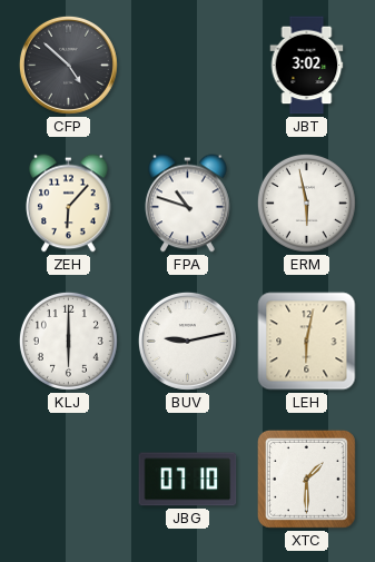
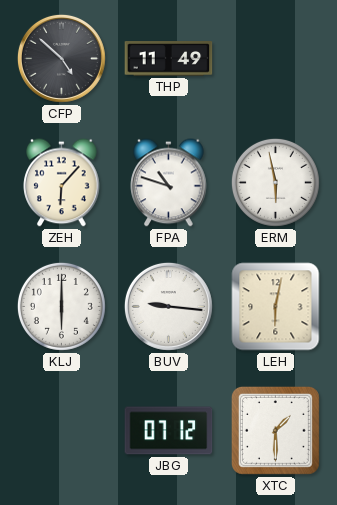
THP: none -> 11:49
JBT: 3:02 -> none
BUV: 9:13 -> 9:16
JBG: 07:10 -> 07:12
